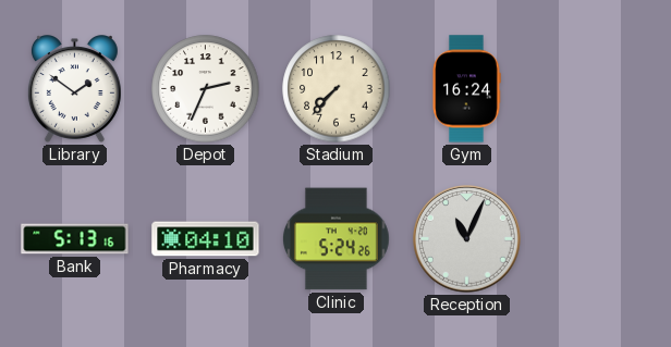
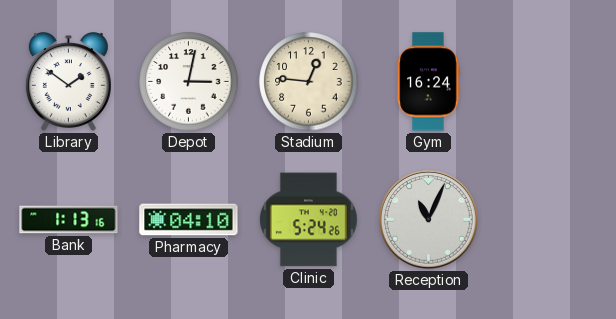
Depot: 2:34 -> 3:02
Stadium: 7:37 -> 12:46
Bank: 5:13 -> 1:13
